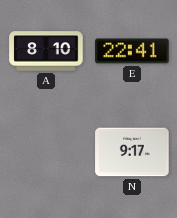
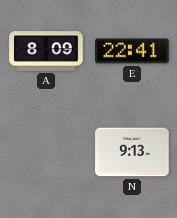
A: 8:10 -> 8:09
N: 9:17 -> 9:13
